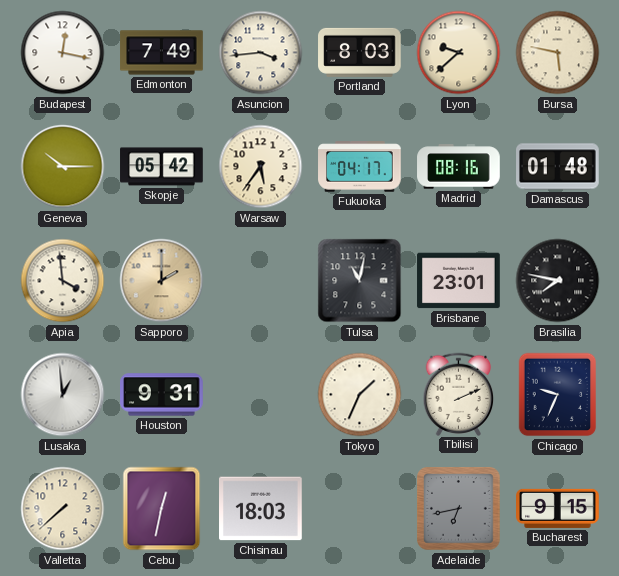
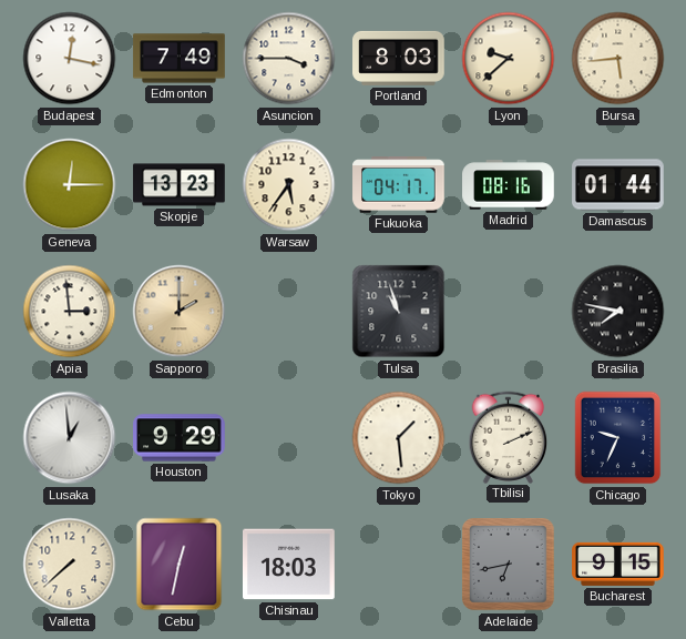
Asuncion: 3:44 -> 3:45
Bursa: 5:47 -> 5:44
Geneva: 10:15 -> 12:15
Skopje: 05:42 -> 13:23
Damascus: 01:48 -> 01:44
Apia: 3:59 -> 2:59
Tulsa: 11:02 -> 10:57
Brisbane: 23:01 -> none
Houston: 9:31 -> 9:29
Tokyo: 1:34 -> 1:29
